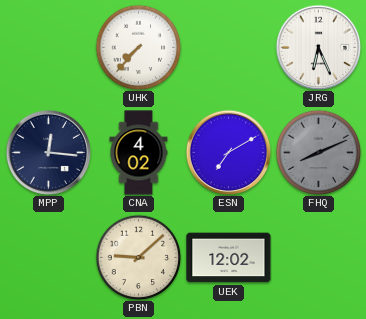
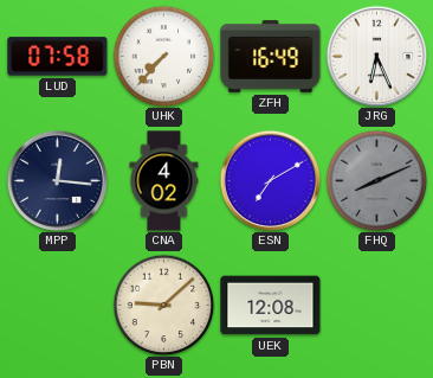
LUD: none -> 07:58
ZFH: none -> 16:49
UEK: 12:02 -> 12:08
